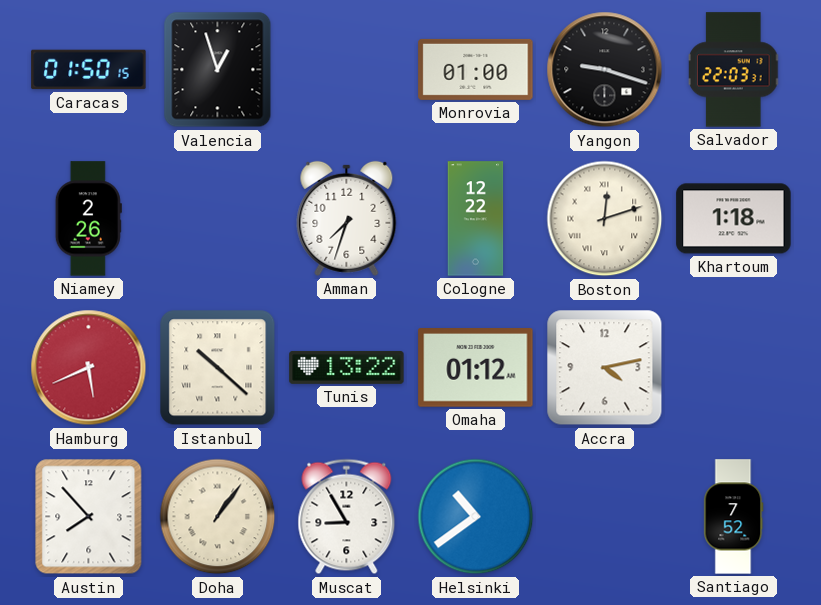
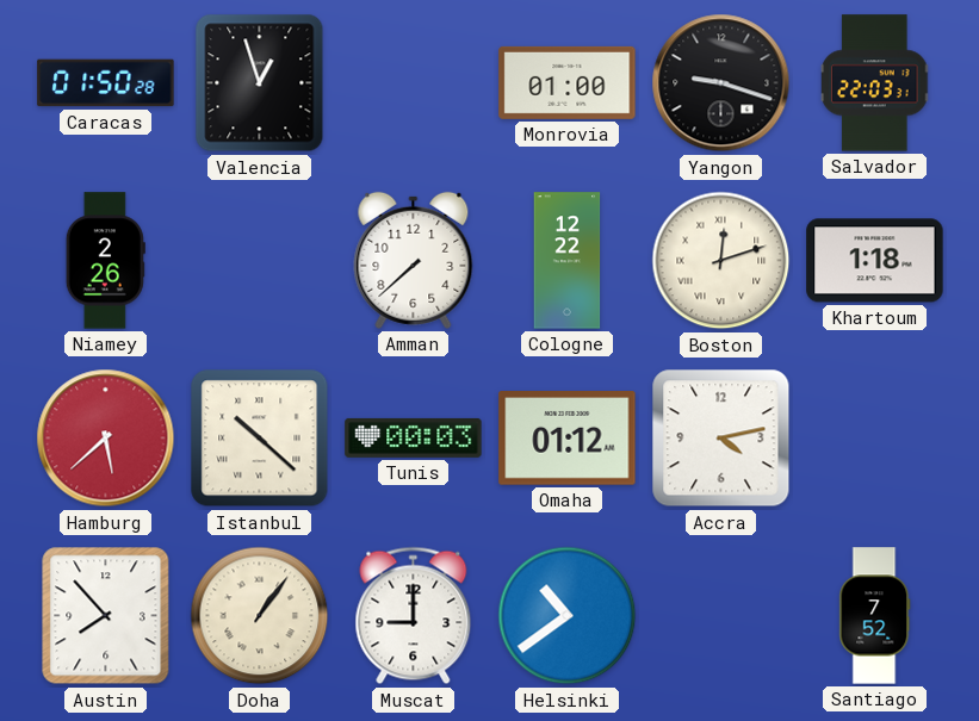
Caracas: 01:50:15 -> 01:50:28
Amman: 7:33 -> 7:38
Hamburg: 5:41 -> 5:38
Tunis: 13:22 -> 00:03
Muscat: 8:55 -> 9:00
